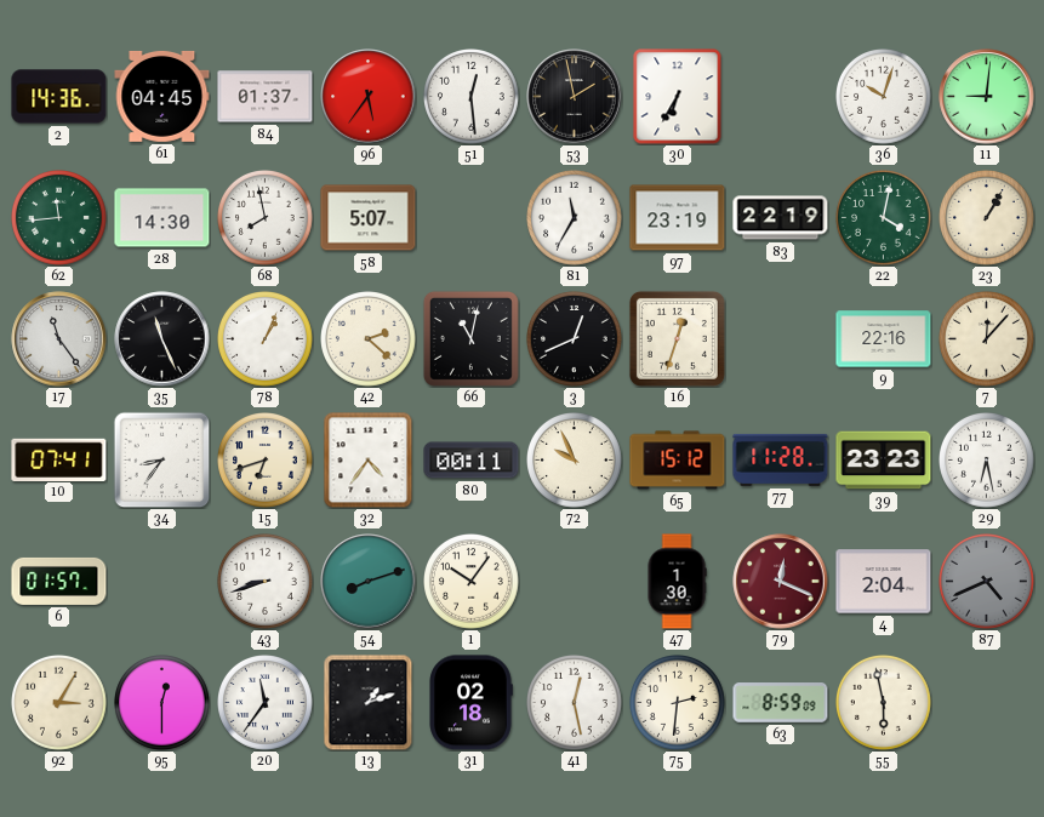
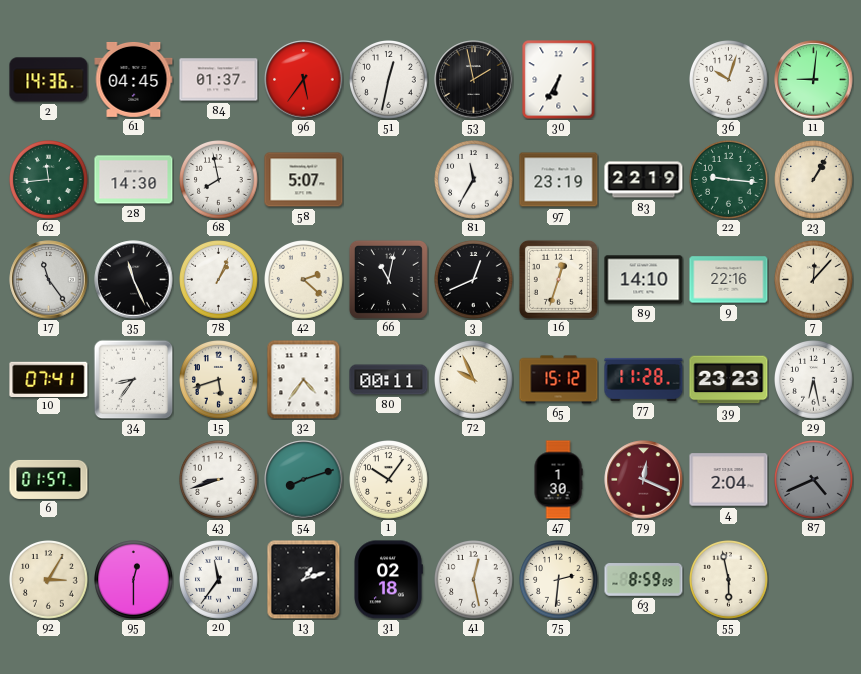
51: 12:29 -> 12:32
22: 4:02 -> 9:16
89: none -> 14:10
15: 6:42 -> 5:42
